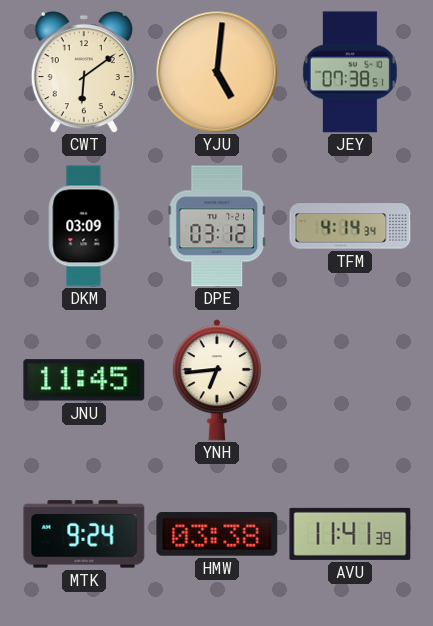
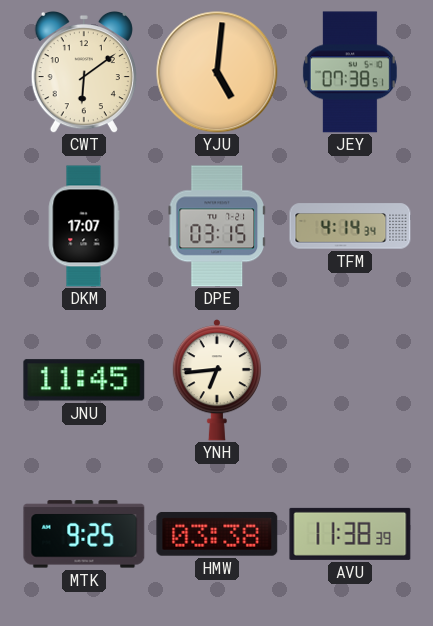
DKM: 03:09 -> 17:07
DPE: 03:12 -> 03:15
MTK: 9:24 -> 9:25
AVU: 11:41 -> 11:38
